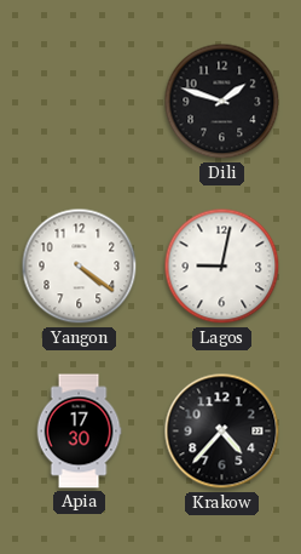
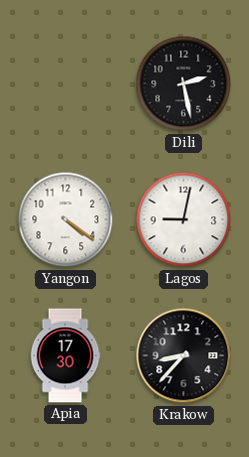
Dili: 1:48 -> 2:28
Krakow: 4:37 -> 8:37
